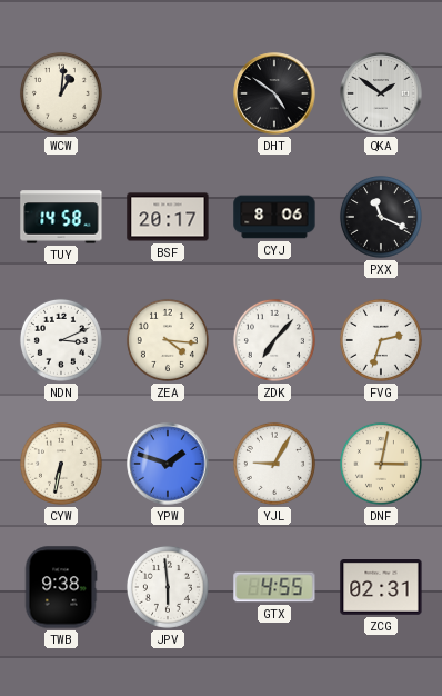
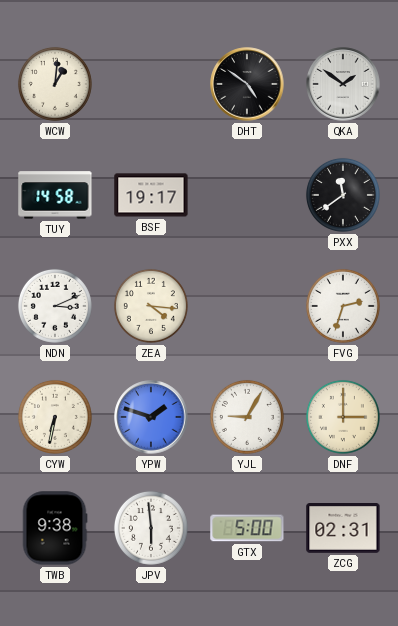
BSF: 20:17 -> 19:17
CYJ: 8:06 -> none
PXX: 11:19 -> 11:39
ZDK: 7:07 -> none
DNF: 3:02 -> 3:00
GTX: 4:55 -> 5:00
